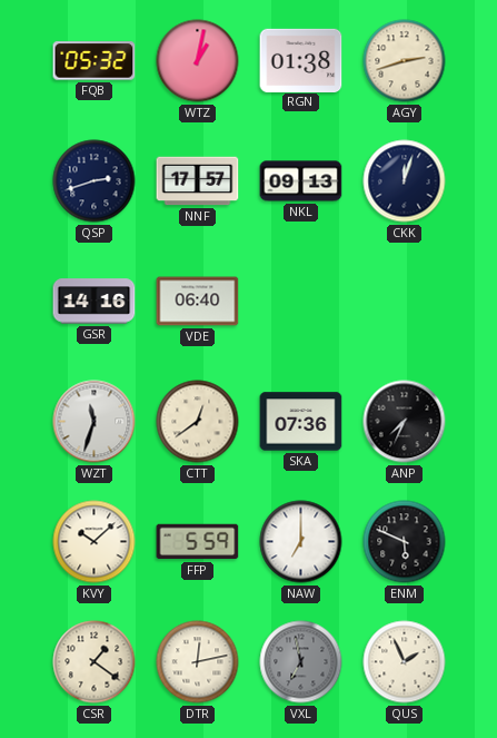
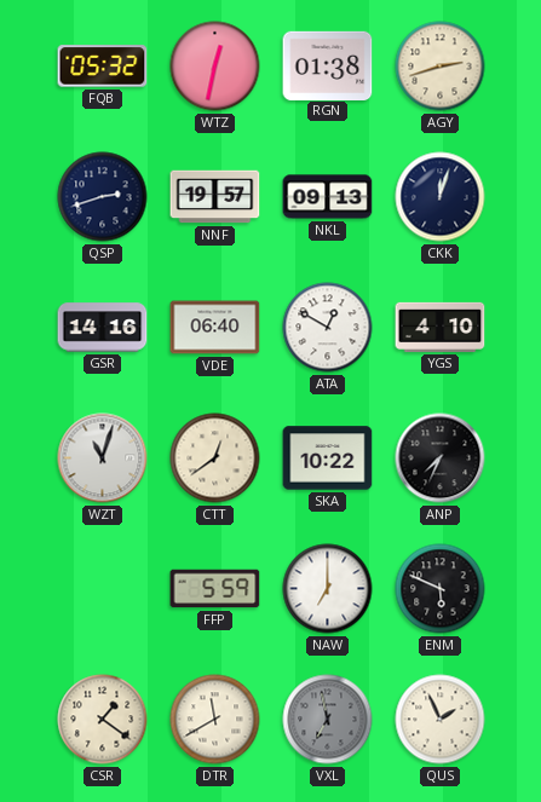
WTZ: 1:02 -> 12:32
NNF: 17:57 -> 19:57
ATA: none -> 12:50
YGS: none -> 4:10
WZT: 11:33 -> 11:03
SKA: 07:36 -> 10:22
KVY: 10:08 -> none
DTR: 12:13 -> 11:40
